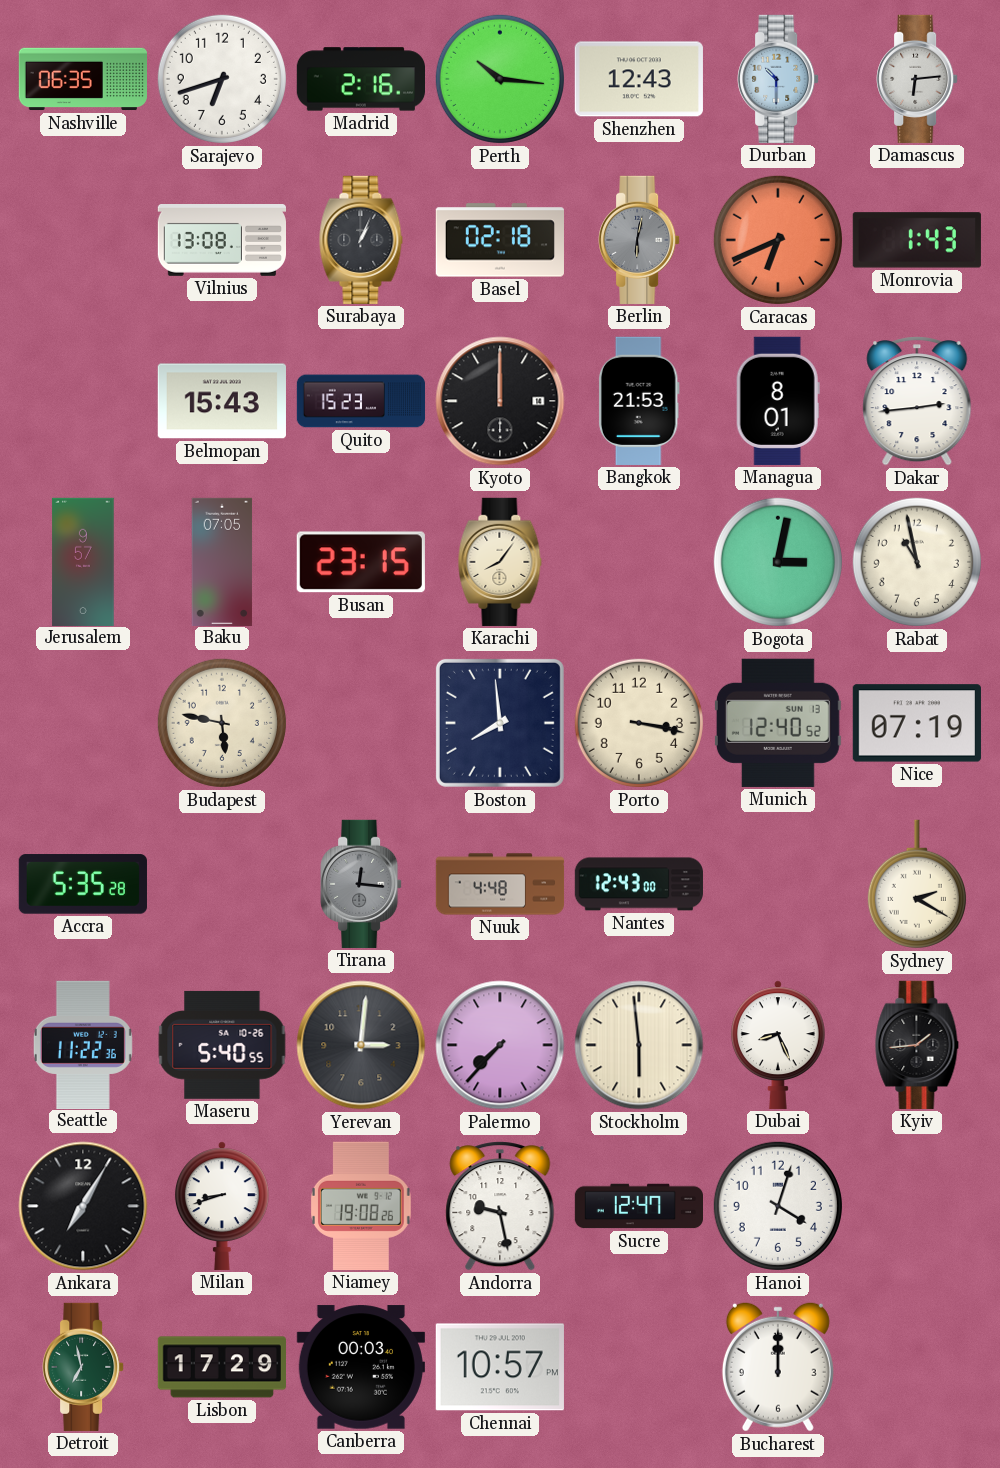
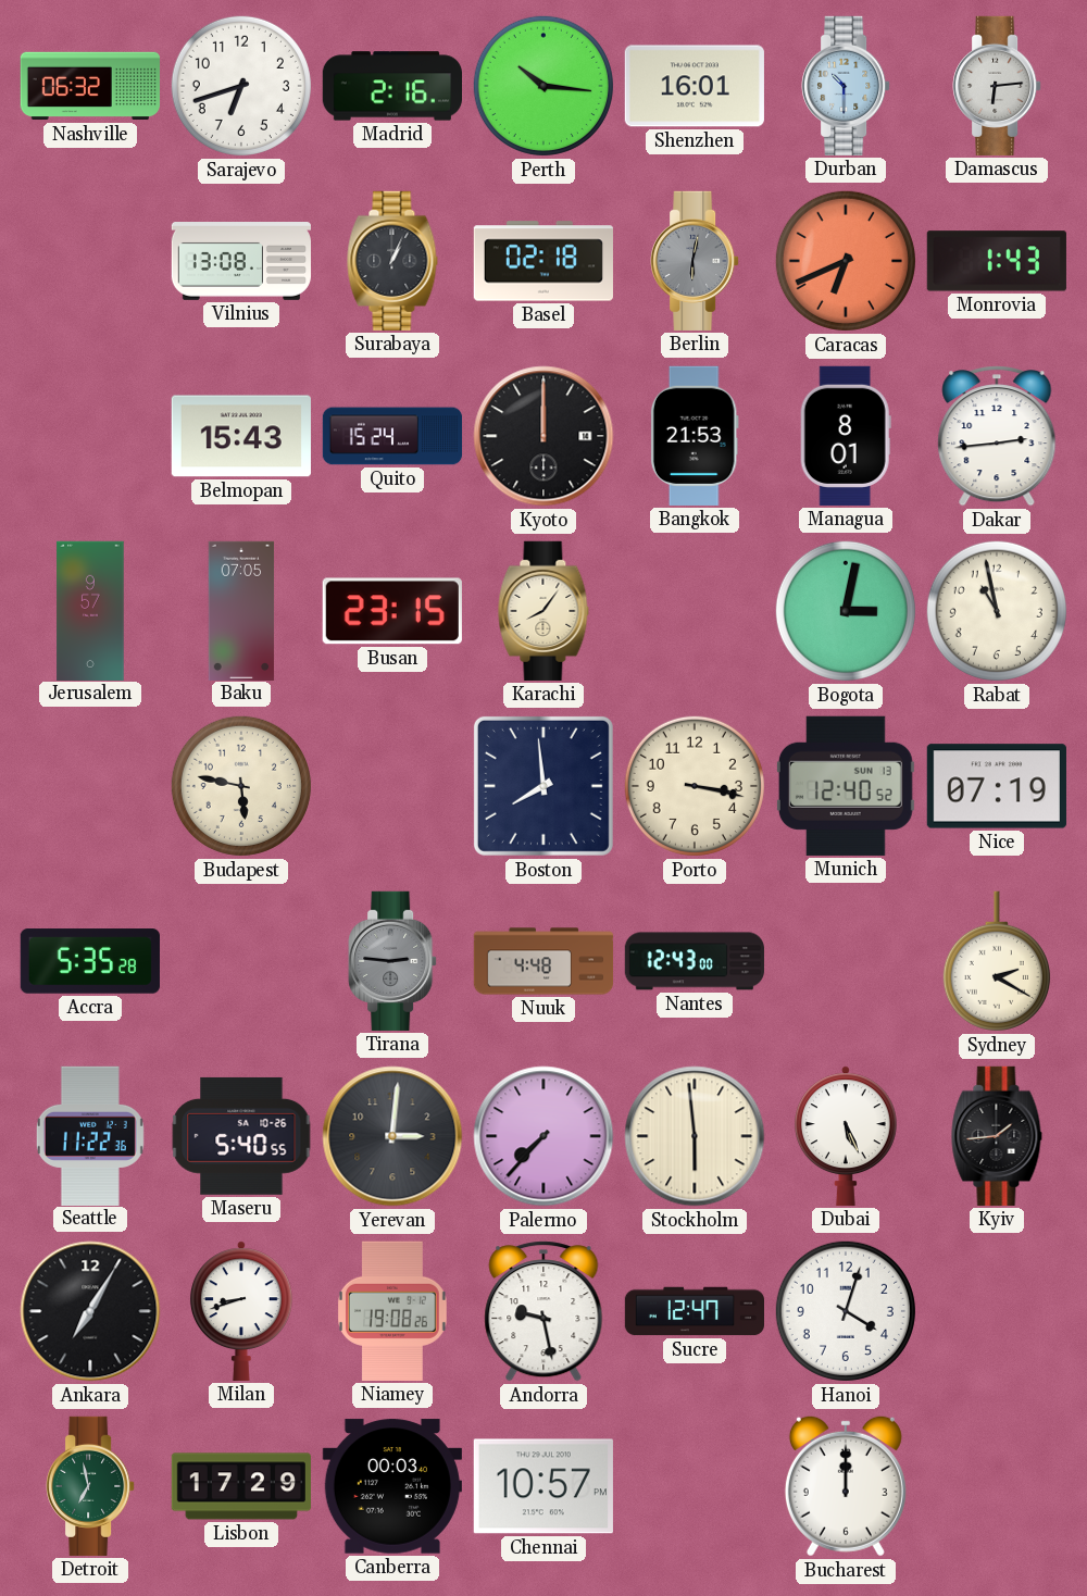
Nashville: 06:35 -> 06:32
Shenzhen: 12:43 -> 16:01
Quito: 15:23 -> 15:24
Tirana: 12:16 -> 2:46
Dubai: 8:26 -> 5:26
